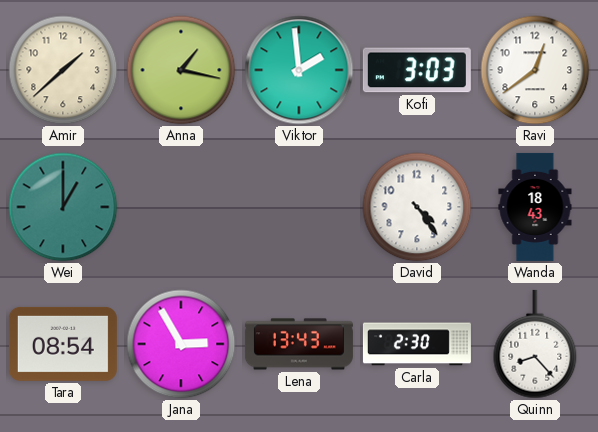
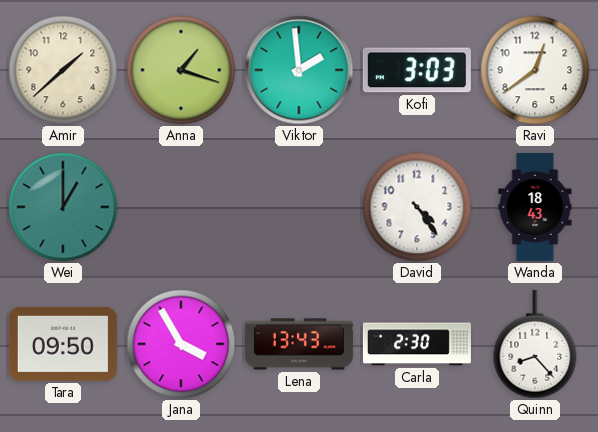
Anna: 1:17 -> 1:18
Tara: 08:54 -> 09:50
Jana: 2:55 -> 3:55
